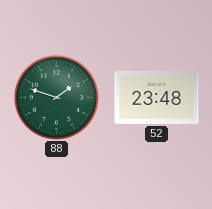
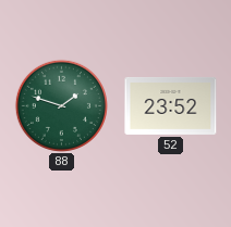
52: 23:48 -> 23:52
